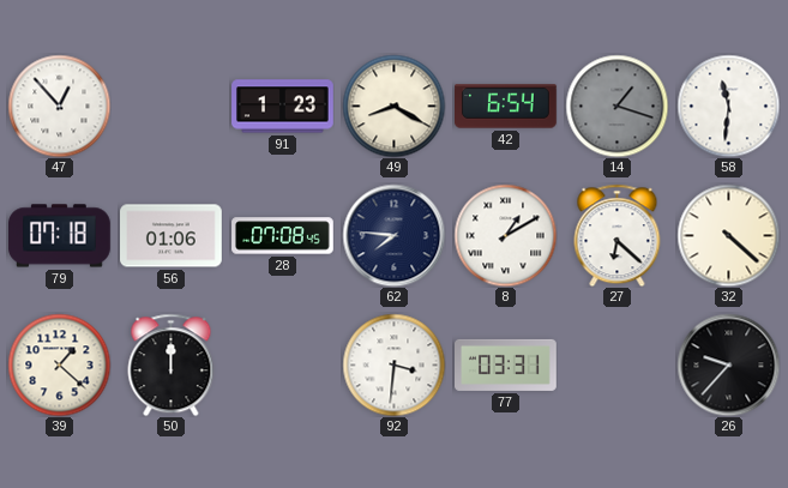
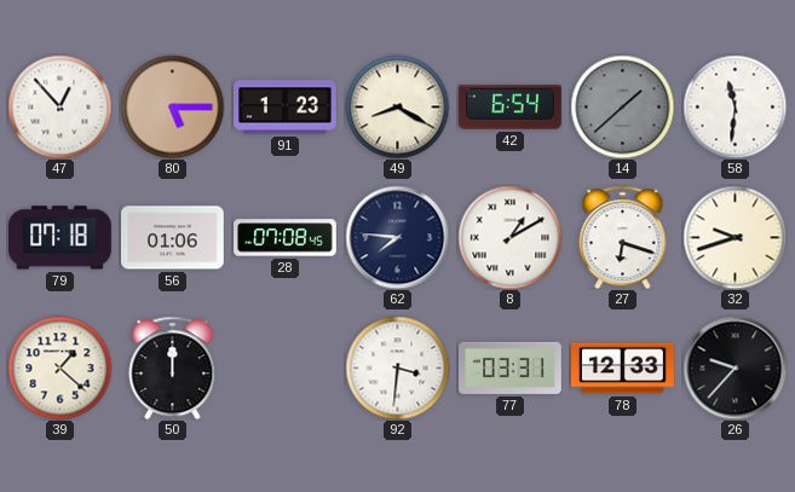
80: none -> 5:15
14: 1:18 -> 1:38
27: 6:22 -> 6:18
32: 4:22 -> 9:42
78: none -> 12:33
